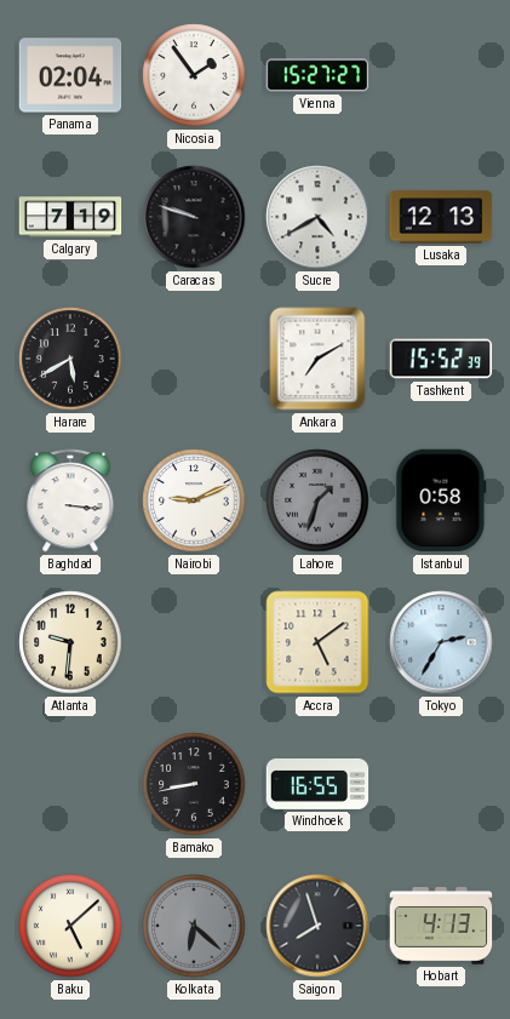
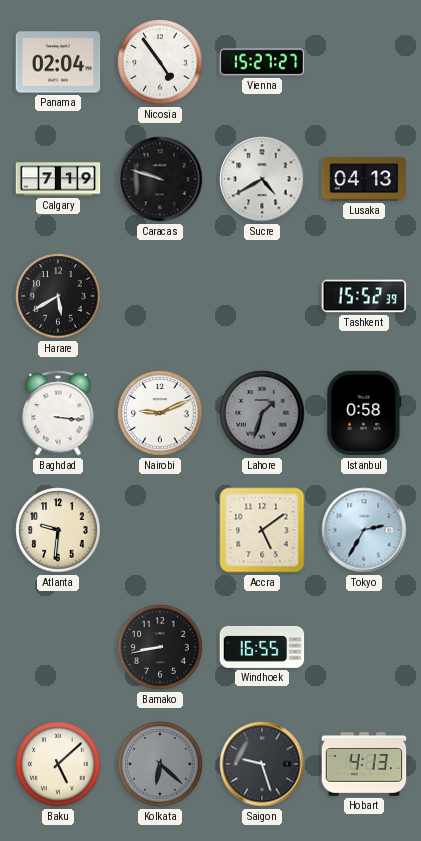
Nicosia: 1:54 -> 4:54
Lusaka: 12:13 -> 04:13
Ankara: 7:10 -> none
Saigon: 7:57 -> 9:27
